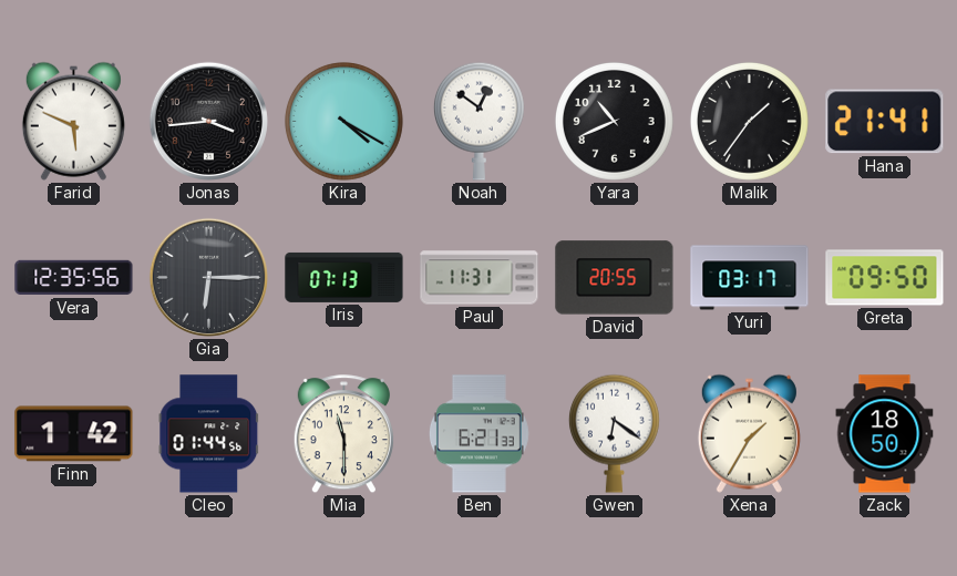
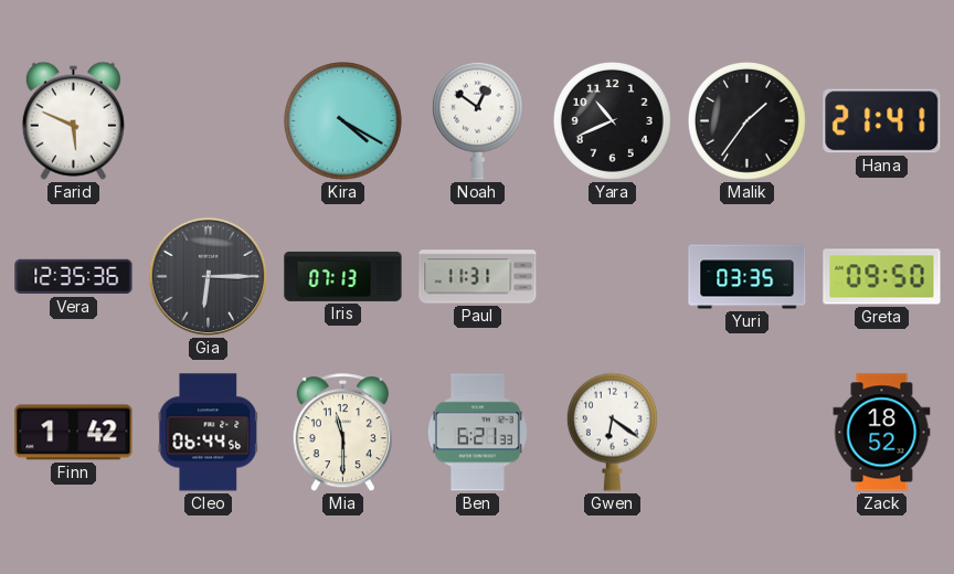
Jonas: 3:44 -> none
Vera: 12:35:56 -> 12:35:36
David: 20:55 -> none
Yuri: 03:17 -> 03:35
Cleo: 01:44 -> 06:44
Xena: 1:35 -> none
Zack: 18:50 -> 18:52
